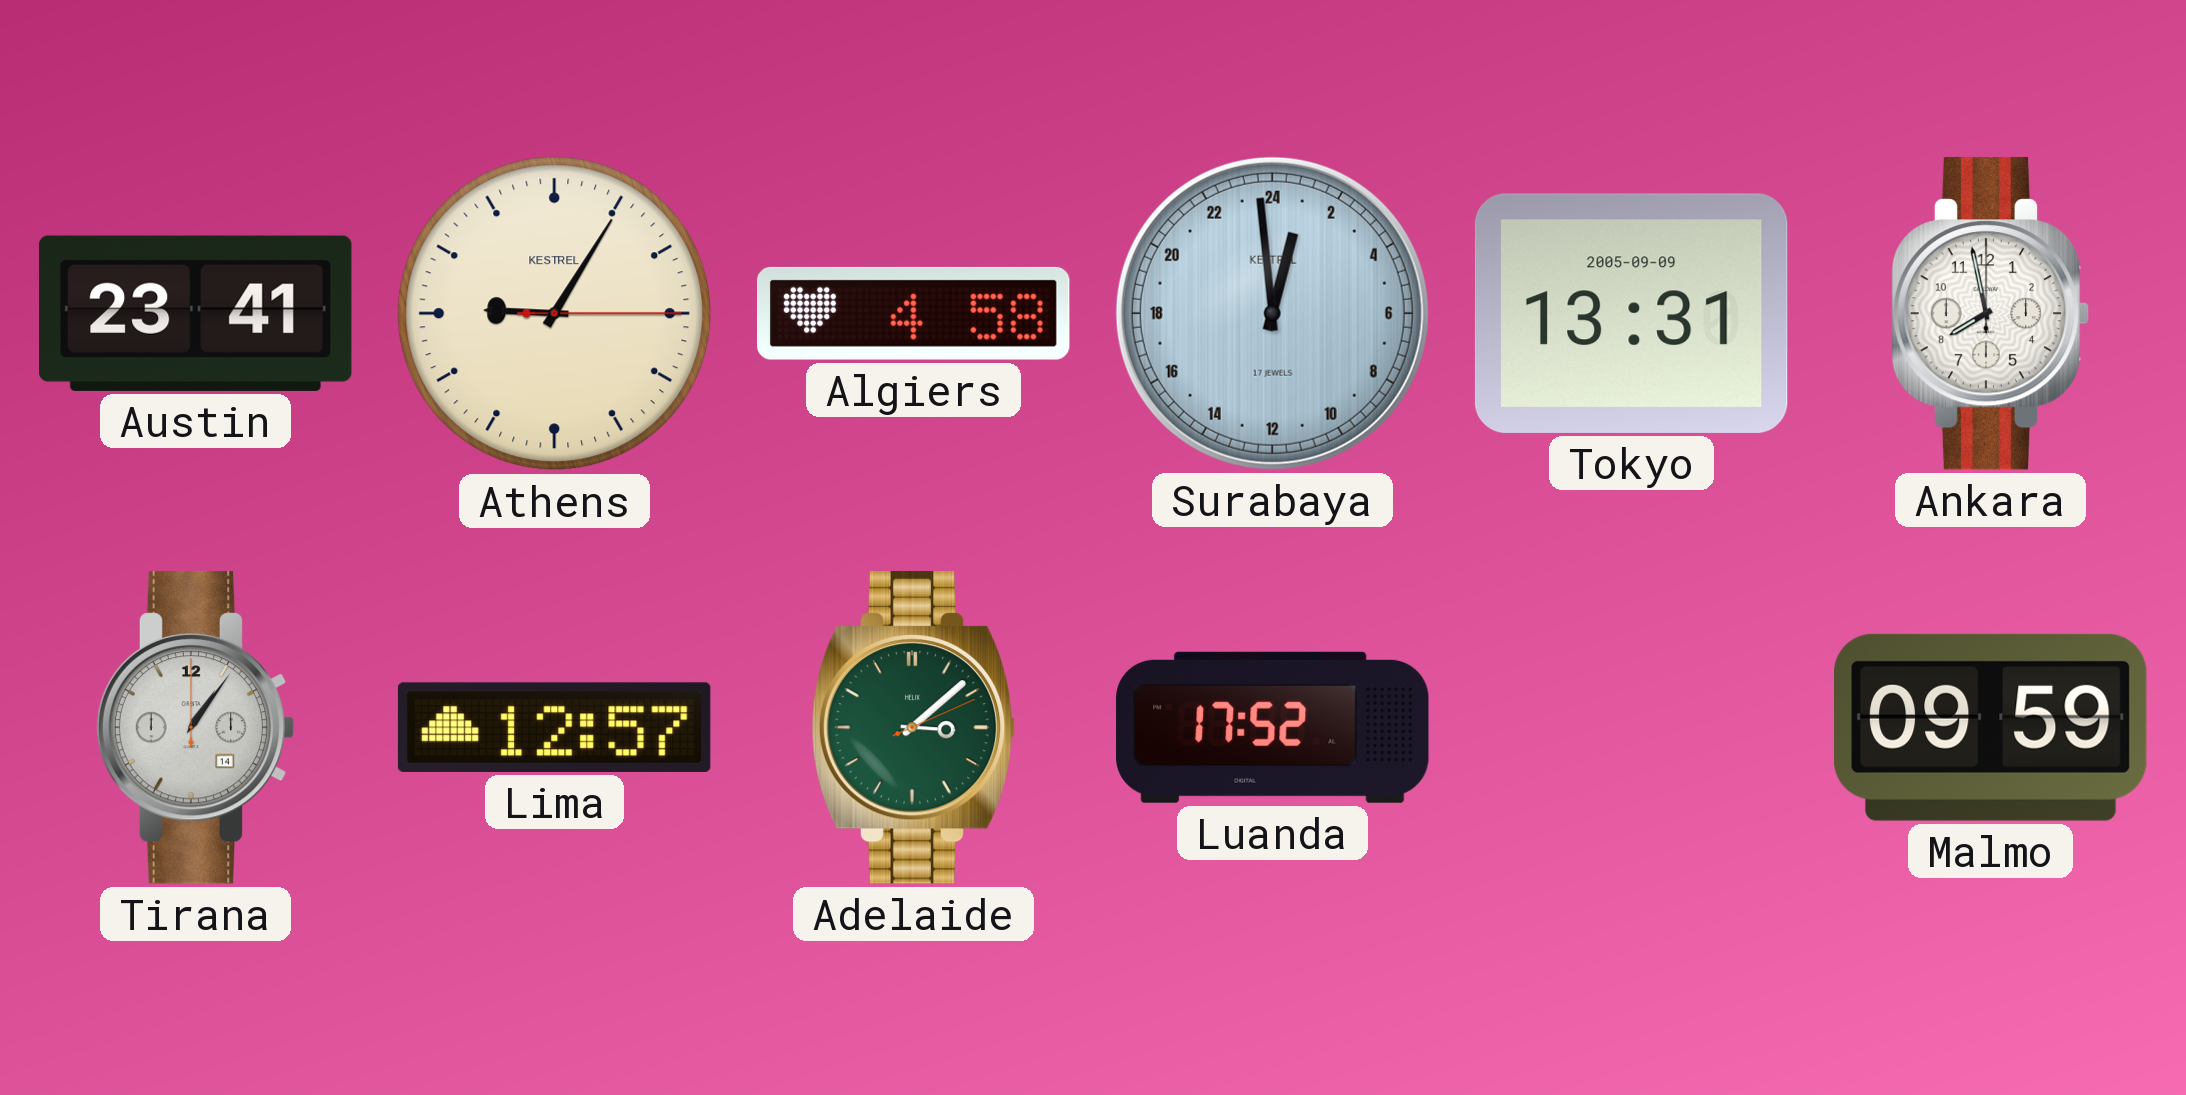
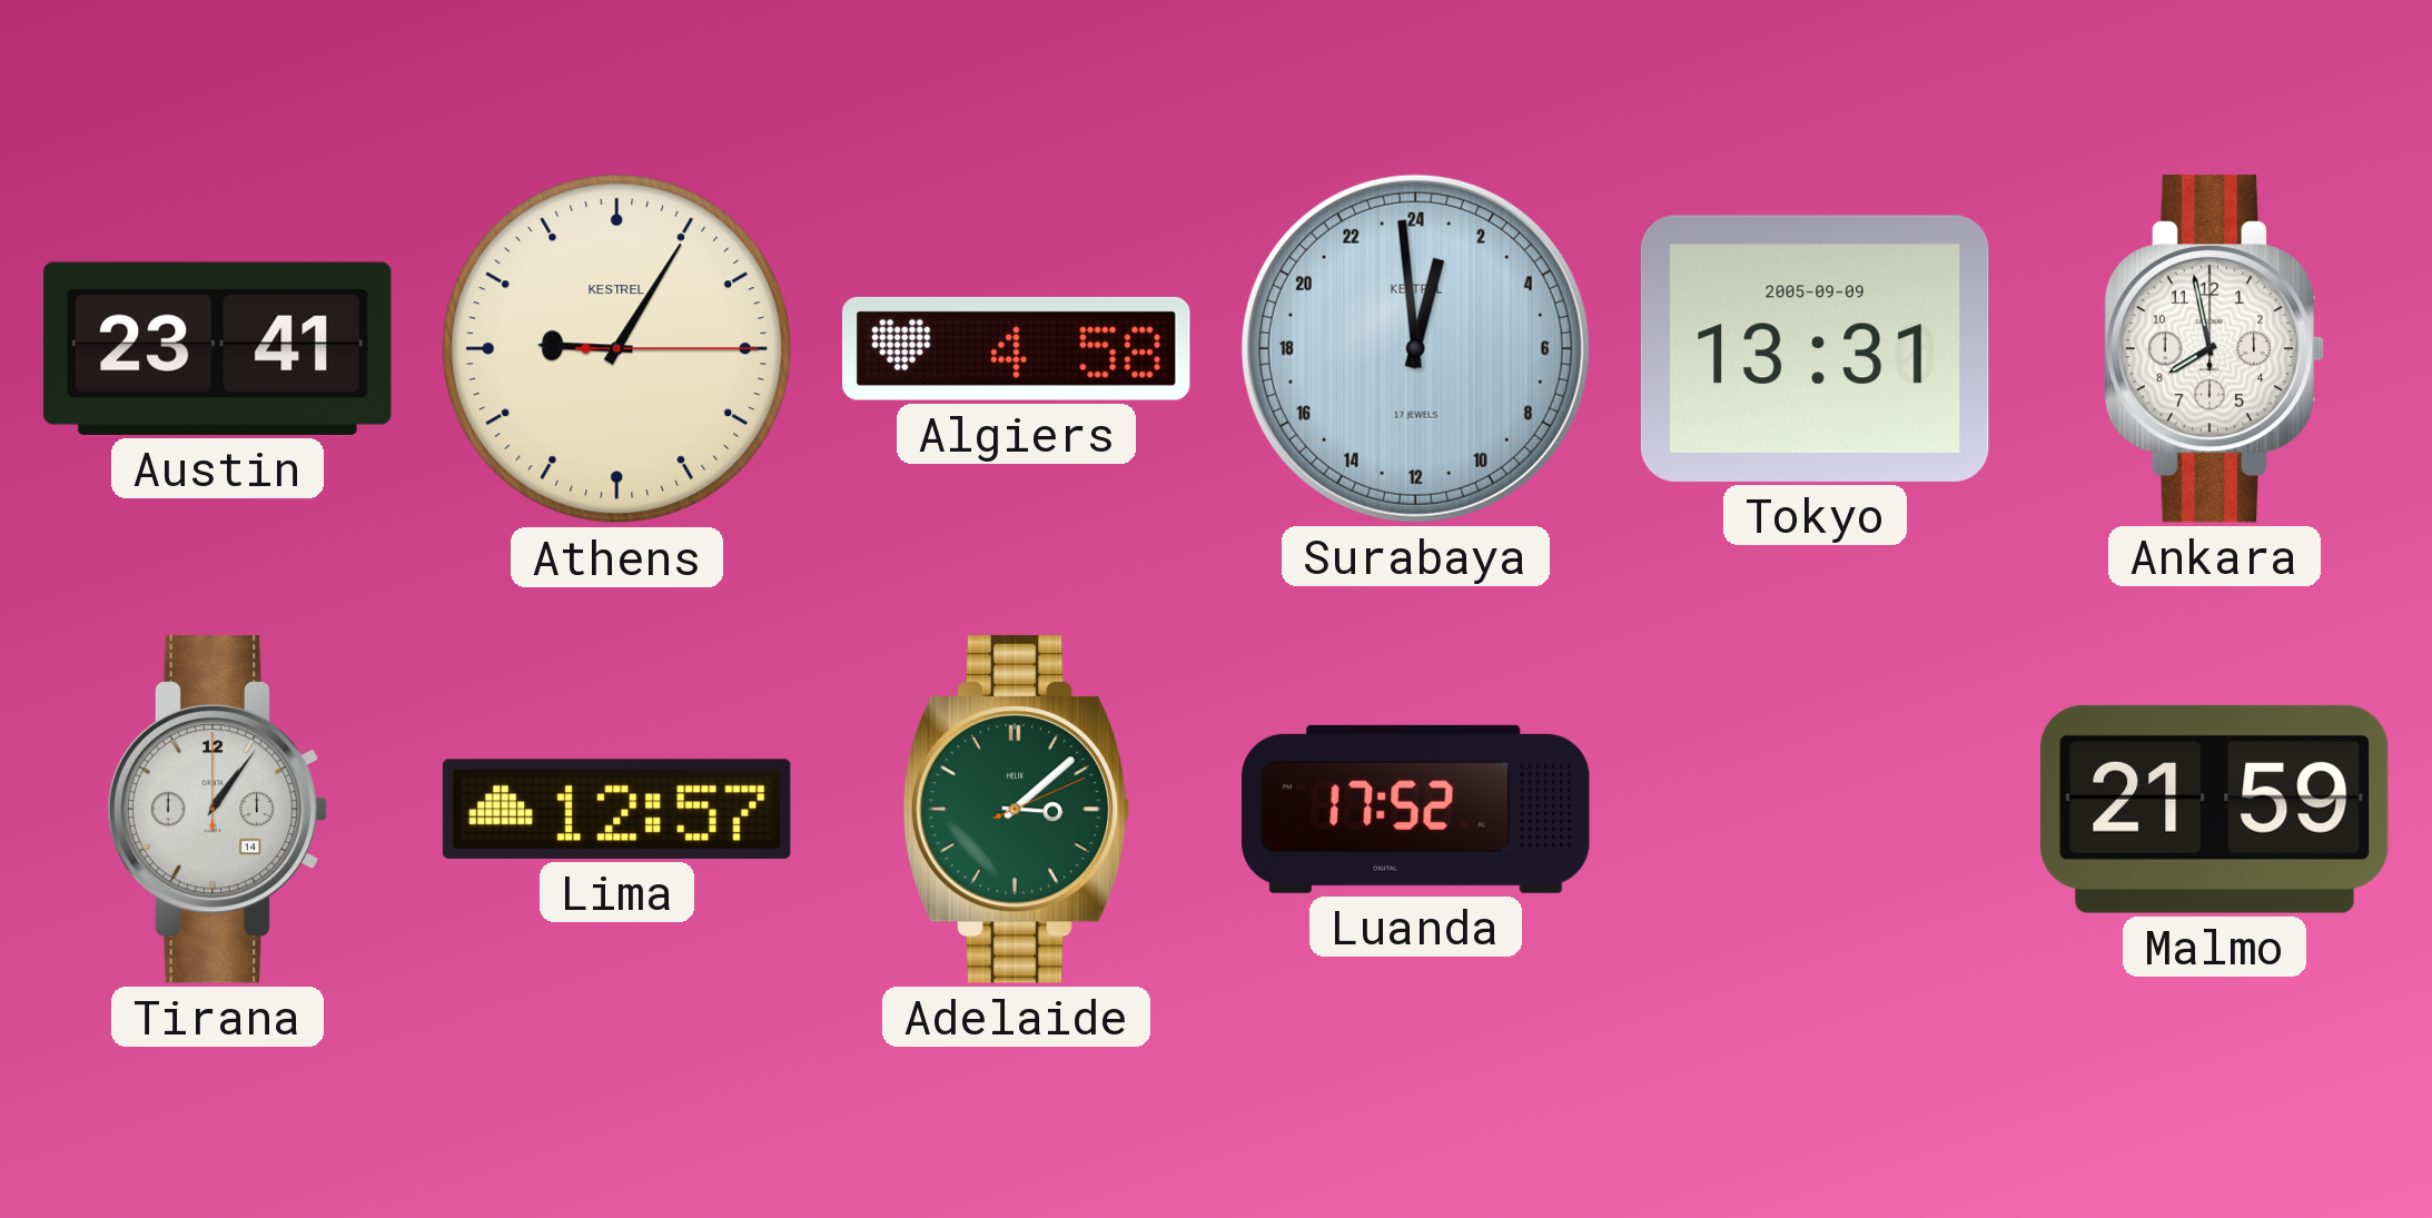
Malmo: 09:59 -> 21:59
